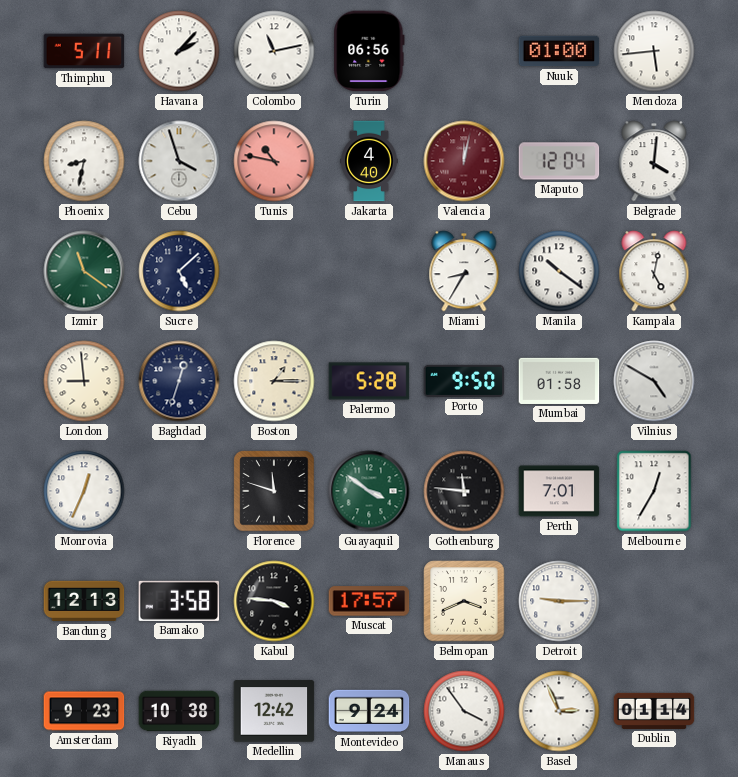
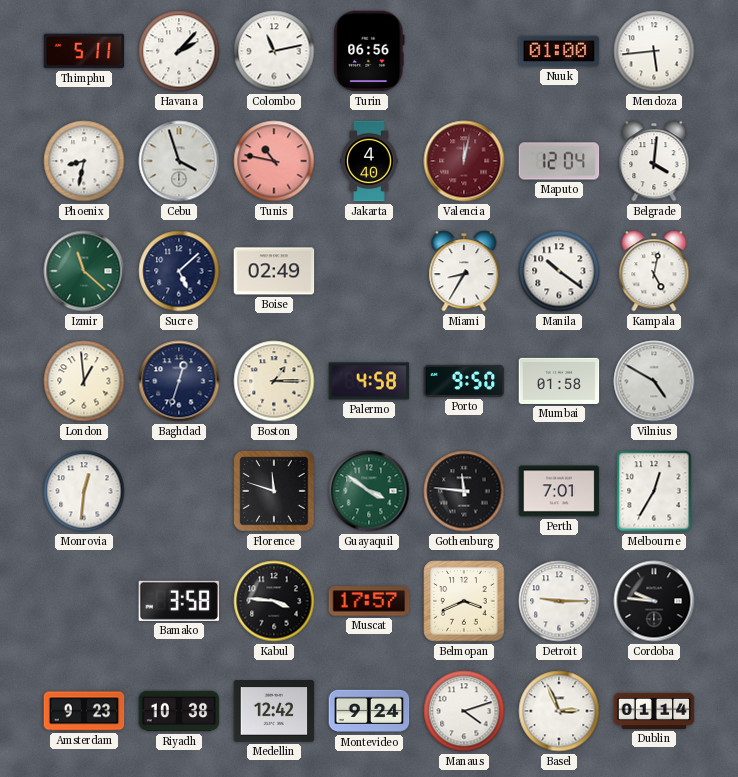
Izmir: 11:21 -> 11:22
Boise: none -> 02:49
London: 8:59 -> 12:59
Palermo: 5:28 -> 4:58
Monrovia: 12:34 -> 12:31
Bandung: 12:13 -> none
Cordoba: none -> 9:46
Manaus: 3:54 -> 4:12
